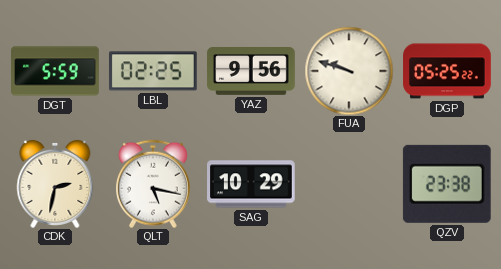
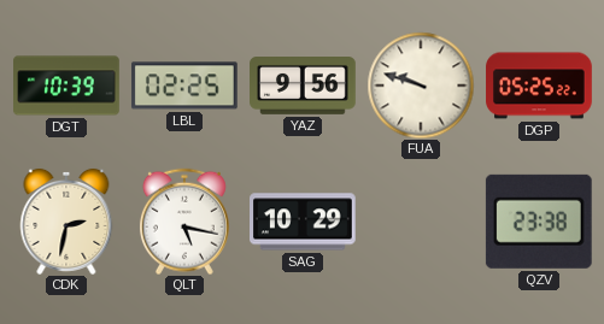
DGT: 5:59 -> 10:39
